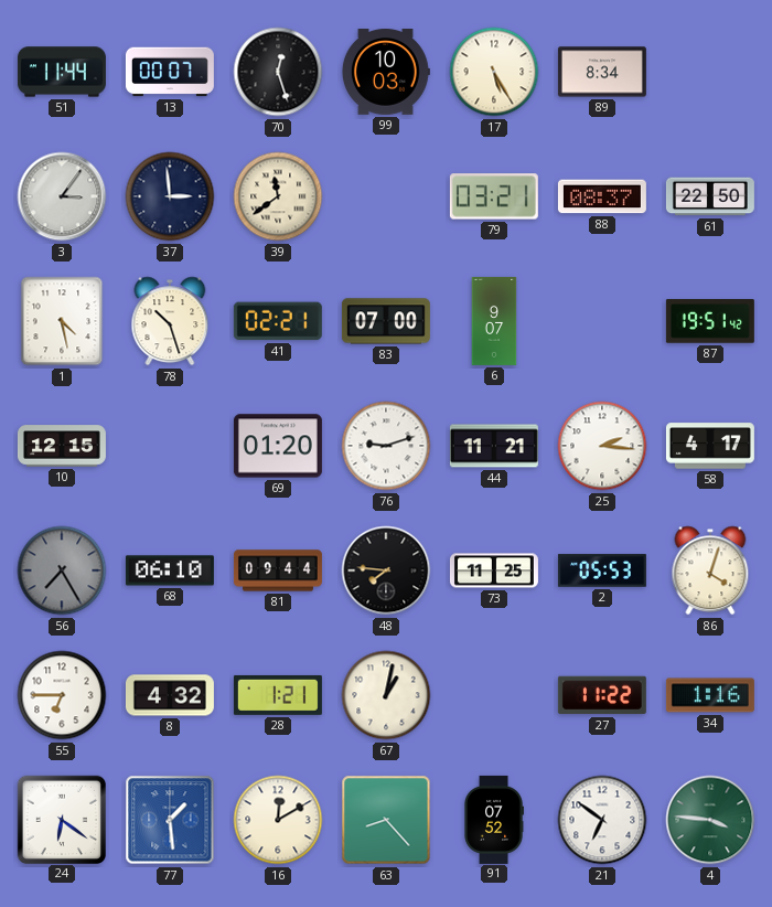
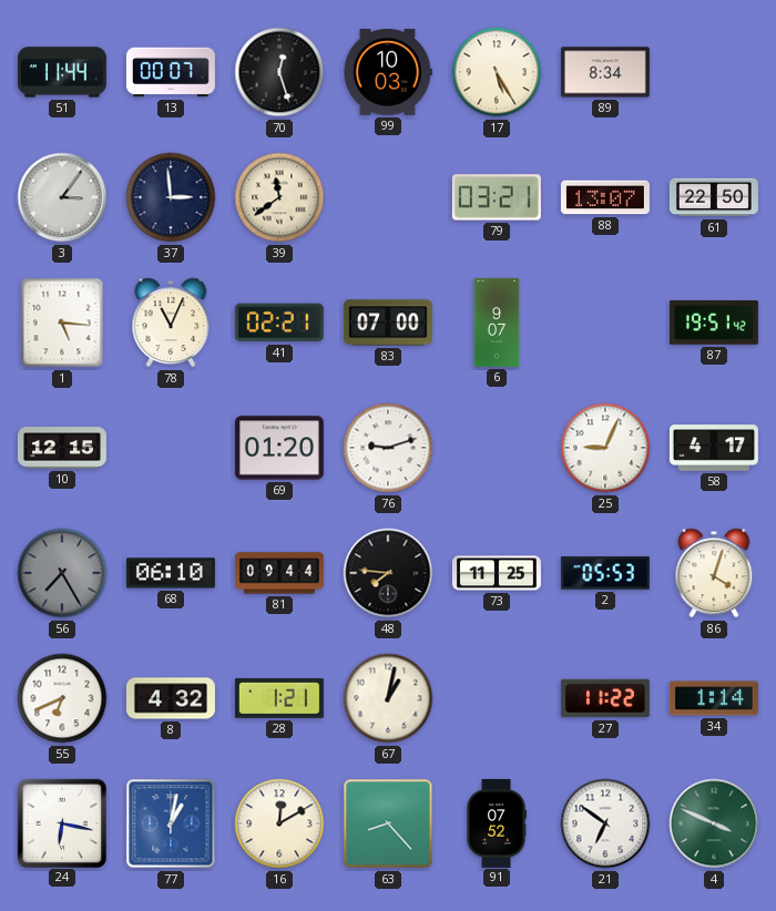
88: 08:37 -> 13:07
1: 4:28 -> 5:16
78: 10:27 -> 11:04
44: 11:21 -> none
25: 2:16 -> 9:04
55: 6:45 -> 6:41
34: 1:16 -> 1:14
24: 6:21 -> 6:17
77: 1:29 -> 1:02
4: 3:46 -> 3:49
